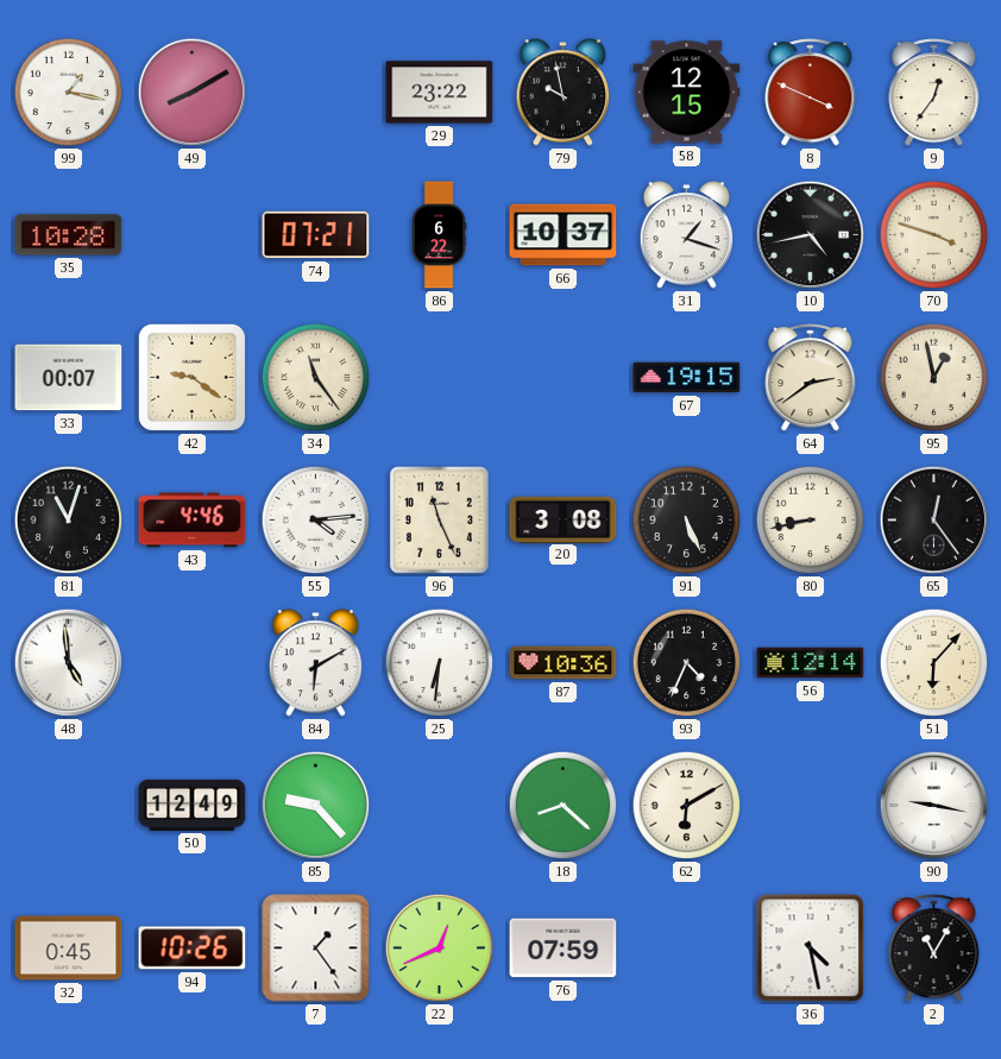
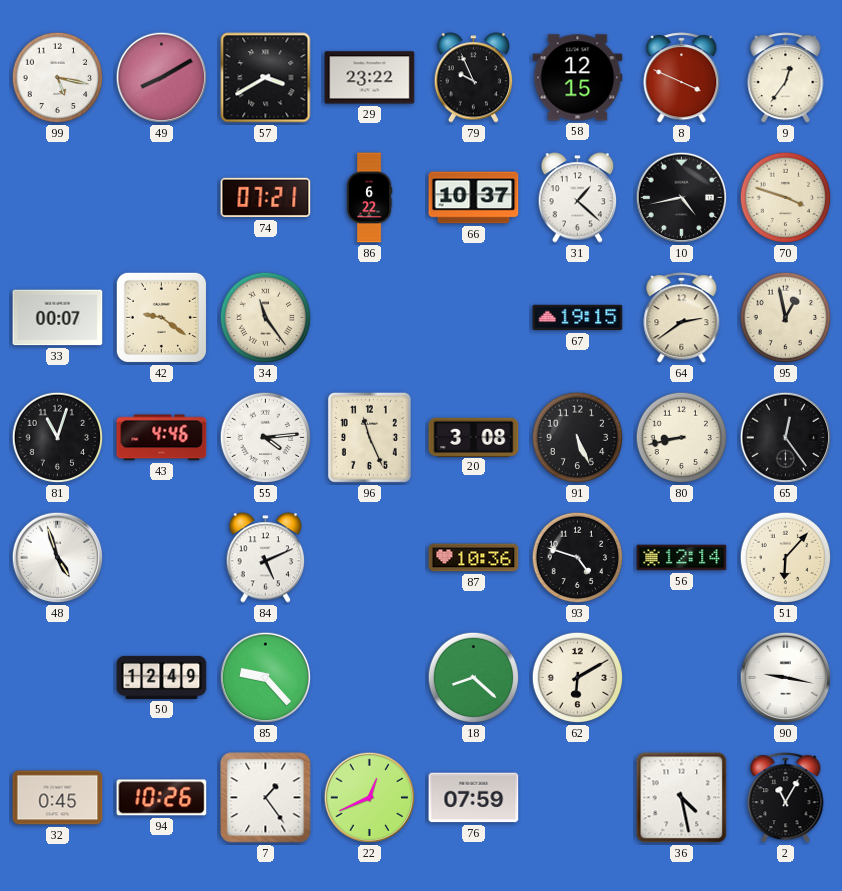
99: 1:17 -> 5:17
57: none -> 3:40
79: 9:58 -> 9:56
35: 10:28 -> none
31: 1:18 -> 1:22
48: 4:59 -> 4:57
84: 6:10 -> 5:11
25: 6:31 -> none
93: 4:34 -> 4:48
